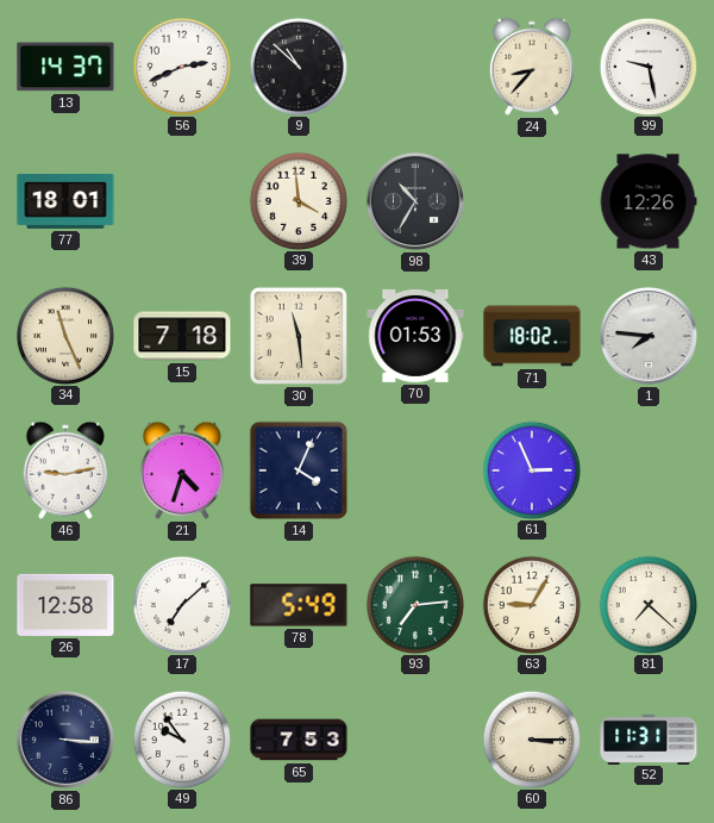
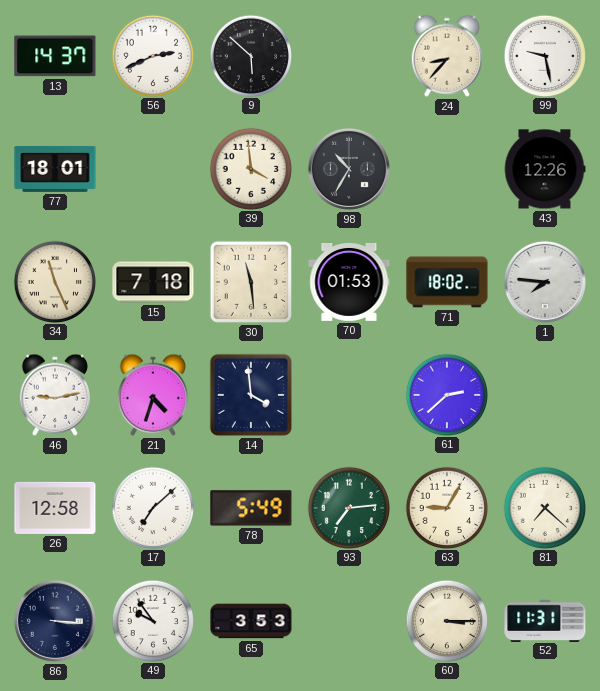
9: 10:52 -> 5:52
14: 4:04 -> 3:59
61: 2:56 -> 2:38
65: 7:53 -> 3:53
